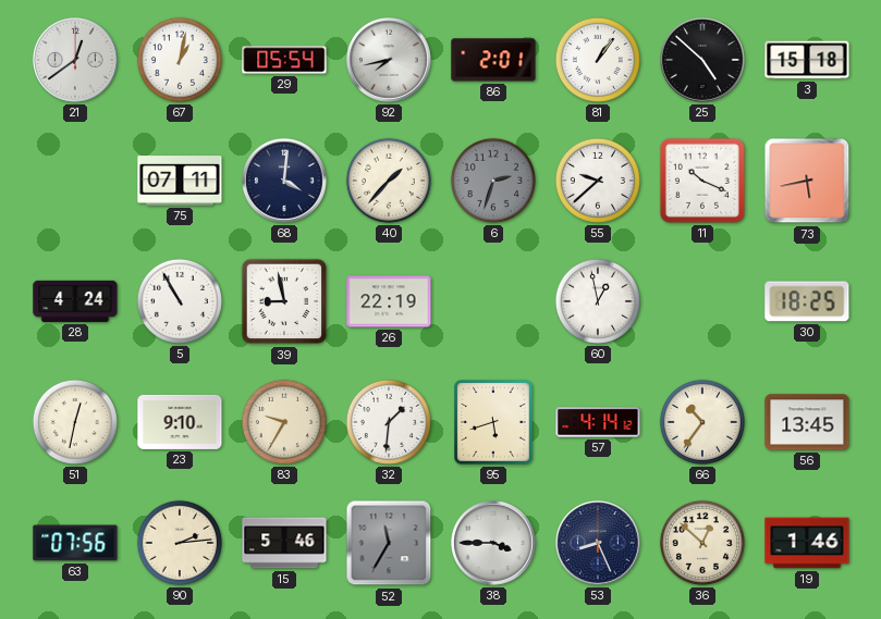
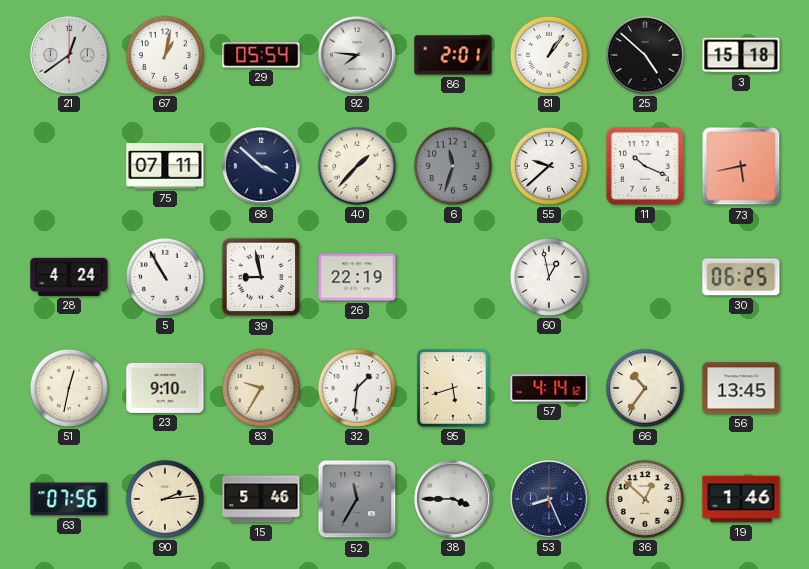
92: 7:43 -> 7:46
68: 4:01 -> 3:52
6: 2:33 -> 11:33
30: 18:25 -> 06:25
